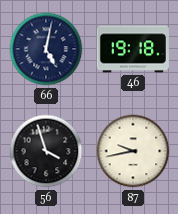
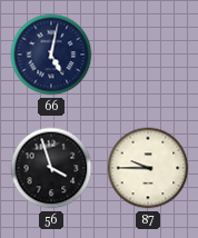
46: 19:18 -> none
87: 9:43 -> 9:45
